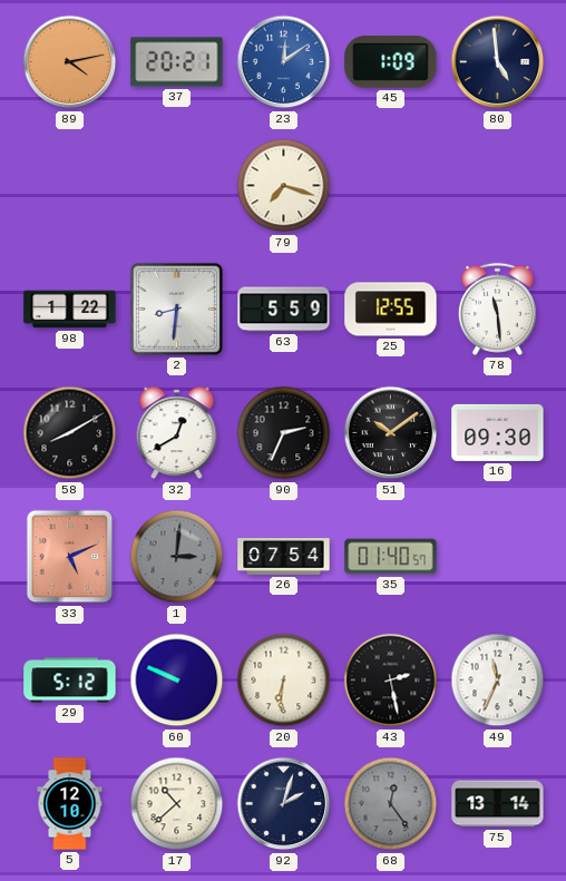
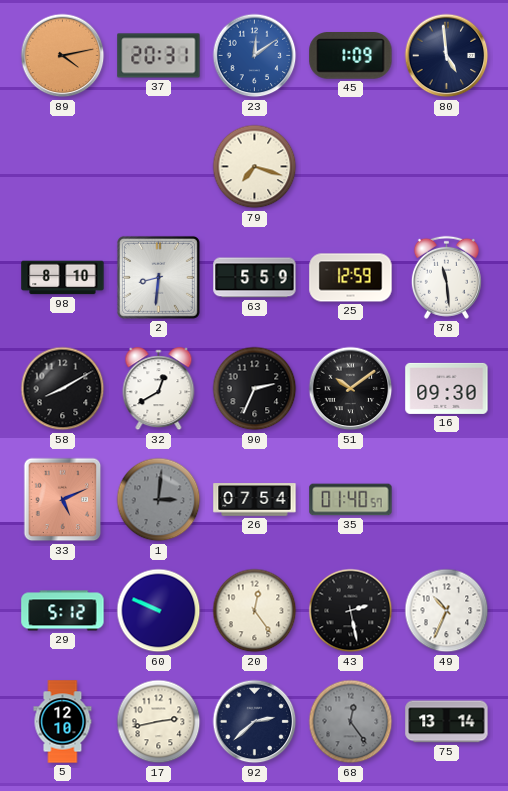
37: 20:21 -> 20:31
98: 1:22 -> 8:10
25: 12:55 -> 12:59
20: 6:31 -> 12:24
49: 11:34 -> 10:34
17: 10:38 -> 2:43
92: 2:03 -> 2:38
